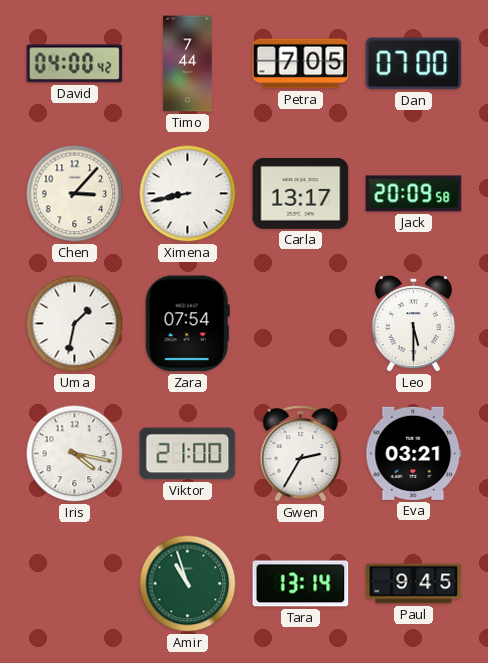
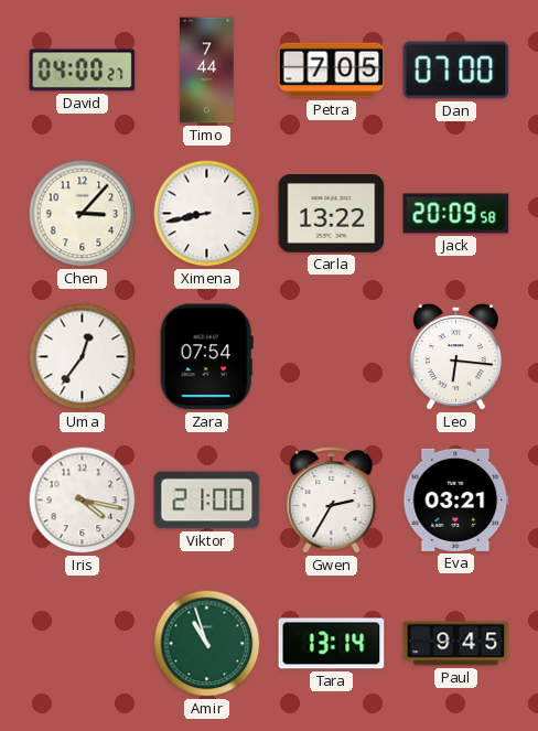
David: 04:00:42 -> 04:00:27
Carla: 13:17 -> 13:22
Uma: 1:32 -> 12:36
Leo: 5:30 -> 6:16
